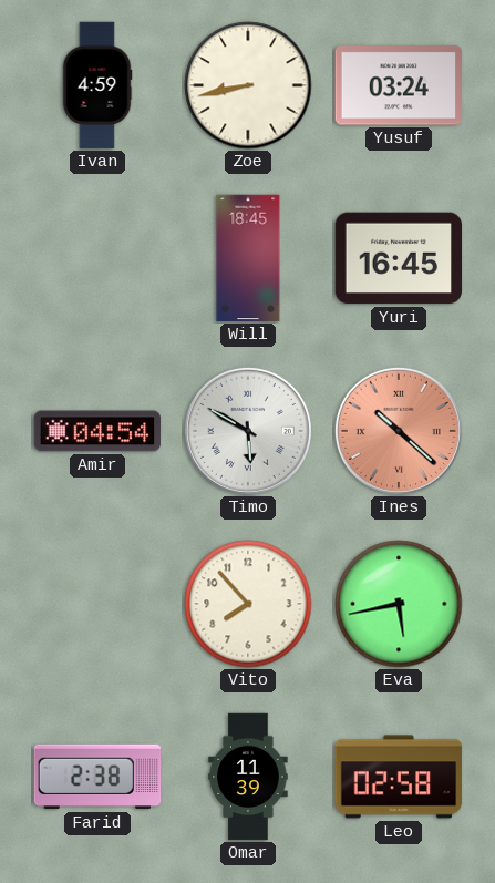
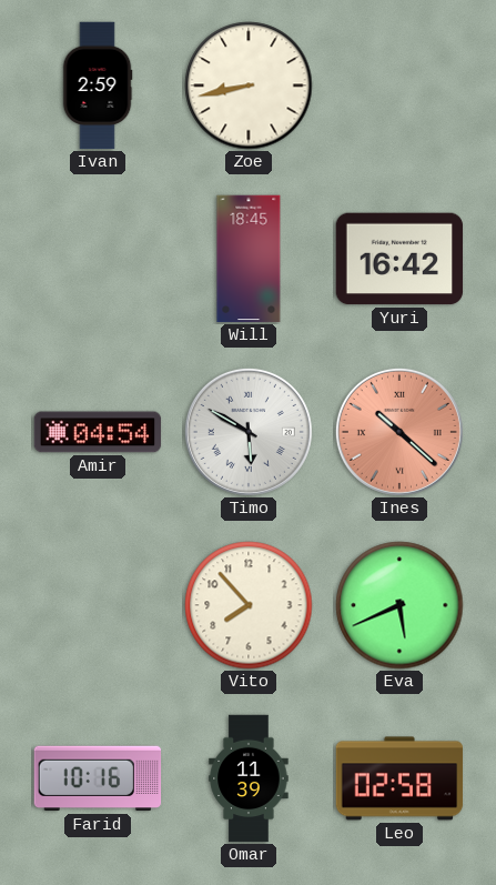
Ivan: 4:59 -> 2:59
Yusuf: 03:24 -> none
Yuri: 16:45 -> 16:42
Eva: 5:43 -> 5:41
Farid: 2:38 -> 10:16
